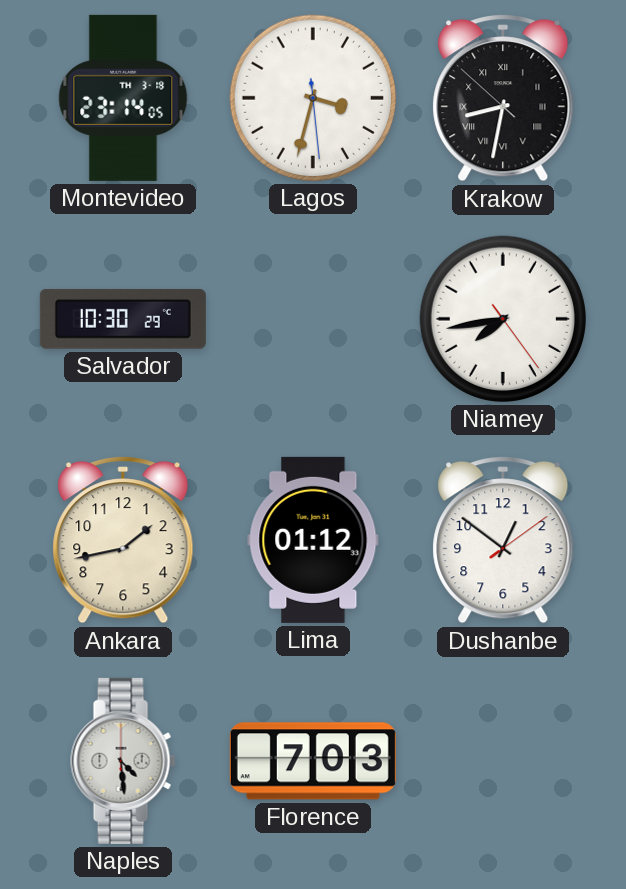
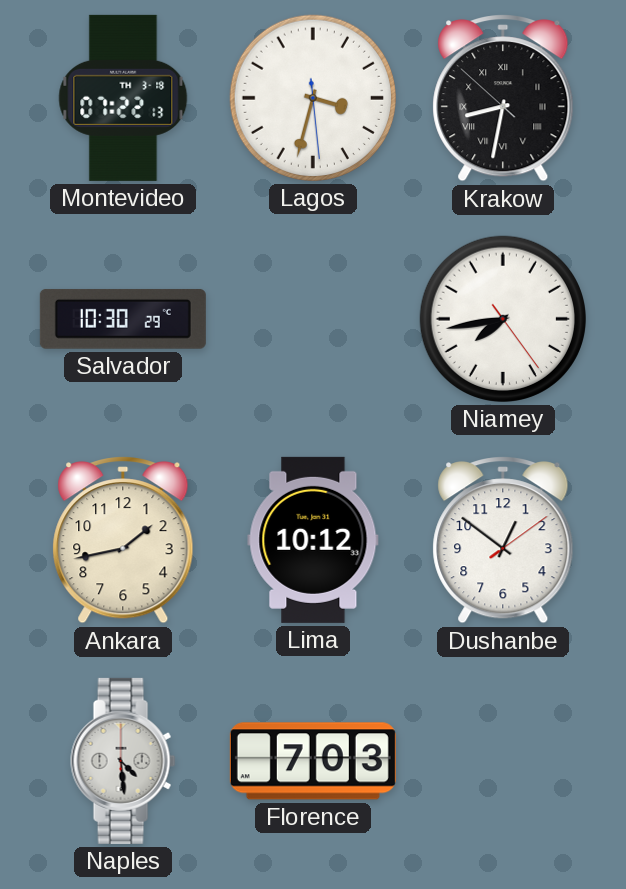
Montevideo: 23:14 -> 07:22
Lima: 01:12 -> 10:12
